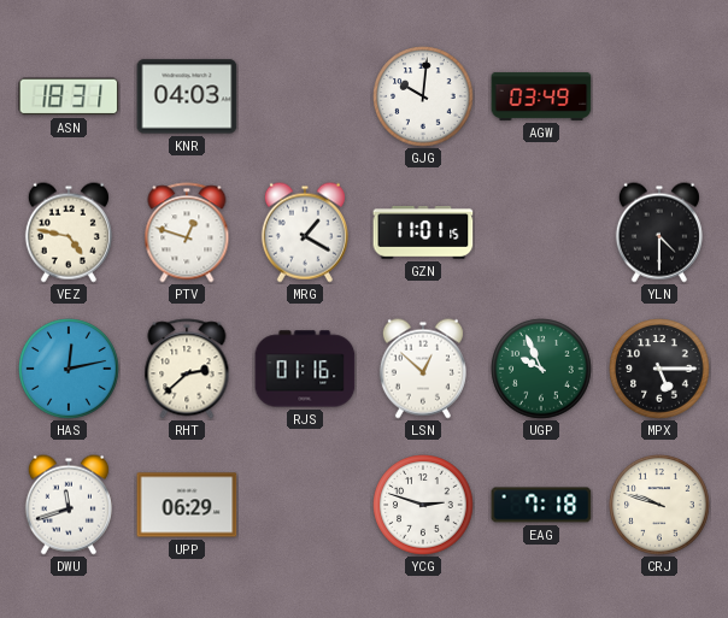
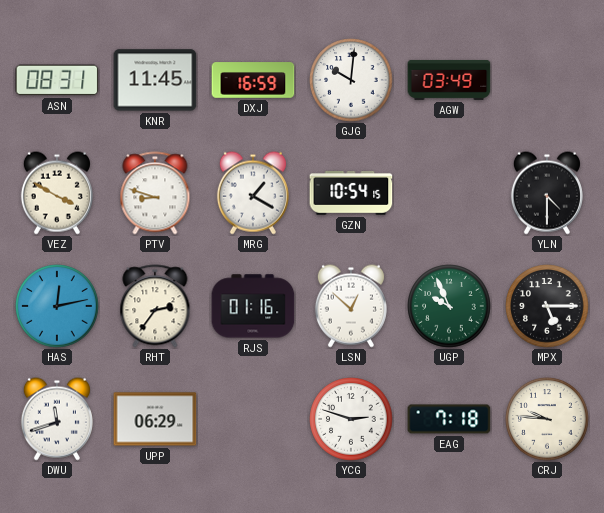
ASN: 18:31 -> 08:31
KNR: 04:03 -> 11:45
DXJ: none -> 16:59
VEZ: 4:47 -> 3:50
PTV: 12:48 -> 8:48
GZN: 11:01 -> 10:54
RHT: 2:38 -> 2:36
CRJ: 9:48 -> 9:46
